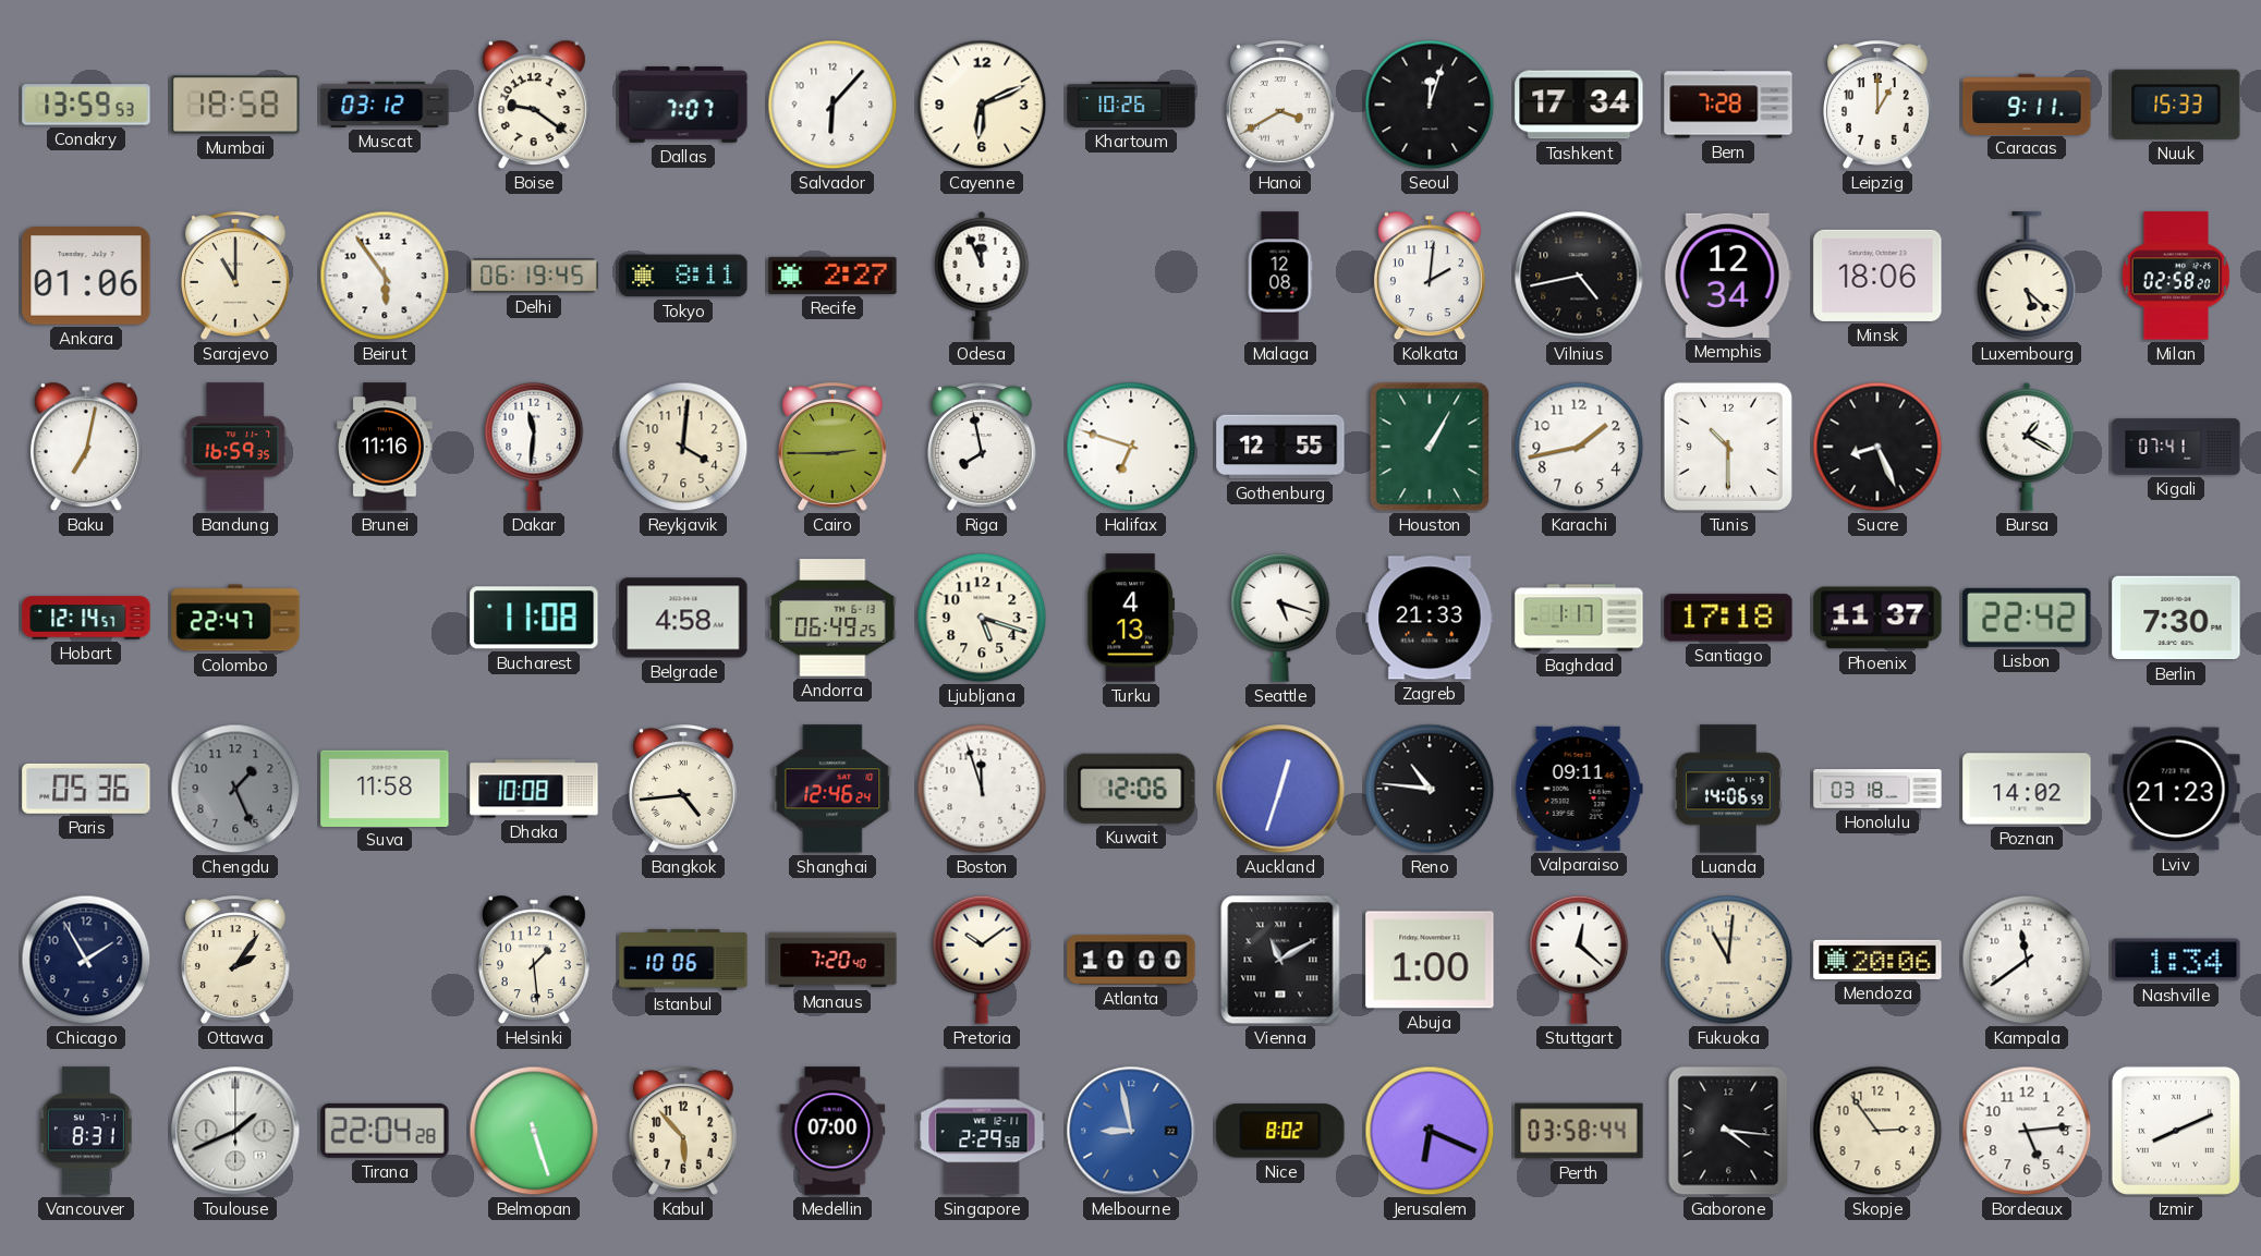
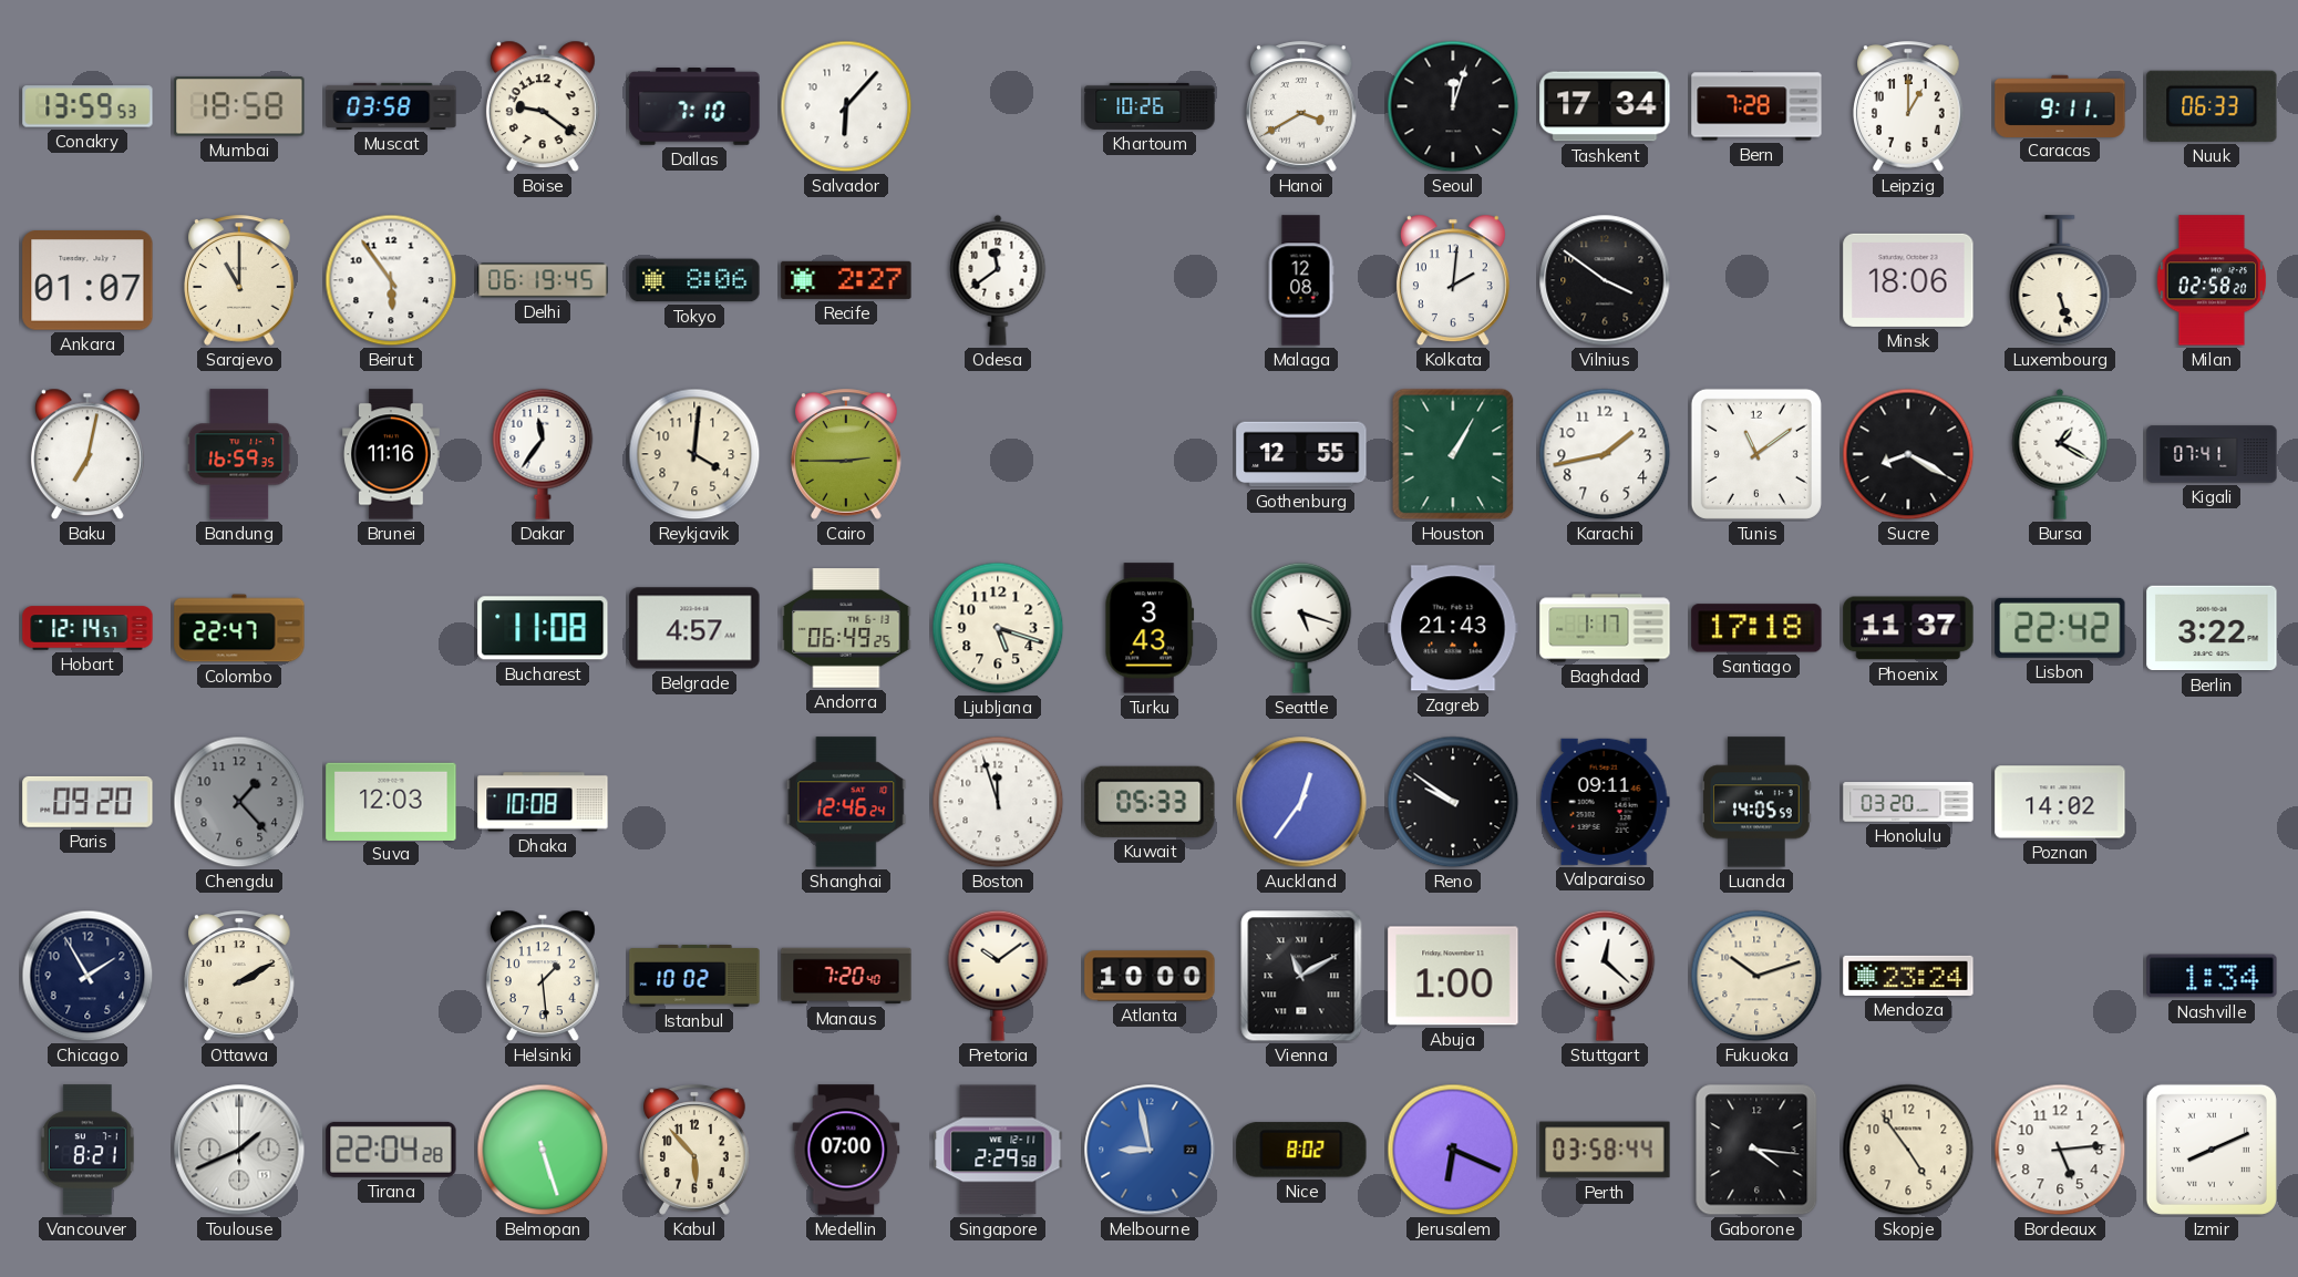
Muscat: 03:12 -> 03:58
Dallas: 7:07 -> 7:10
Cayenne: 6:11 -> none
Nuuk: 15:33 -> 06:33
Ankara: 01:06 -> 01:07
Tokyo: 8:11 -> 8:06
Odesa: 11:56 -> 11:39
Vilnius: 4:43 -> 3:51
Memphis: 12:34 -> none
Luxembourg: 5:22 -> 5:27
Dakar: 11:31 -> 11:36
Riga: 7:58 -> none
Halifax: 6:48 -> none
Tunis: 10:30 -> 11:09
Sucre: 8:26 -> 8:20
Belgrade: 4:58 -> 4:57
Turku: 4:13 -> 3:43
Zagreb: 21:33 -> 21:43
Berlin: 7:30 -> 3:22
Paris: 05:36 -> 09:20
Chengdu: 1:26 -> 1:23
Suva: 11:58 -> 12:03
Bangkok: 4:44 -> none
Kuwait: 12:06 -> 05:33
Auckland: 12:33 -> 12:36
Reno: 10:46 -> 9:51
Luanda: 14:06 -> 14:05
Honolulu: 03:18 -> 03:20
Lviv: 21:23 -> none
Ottawa: 2:06 -> 2:10
Istanbul: 10:06 -> 10:02
Fukuoka: 11:01 -> 10:12
Mendoza: 20:06 -> 23:24
Kampala: 11:39 -> none
Vancouver: 8:31 -> 8:21
Skopje: 2:54 -> 4:54
